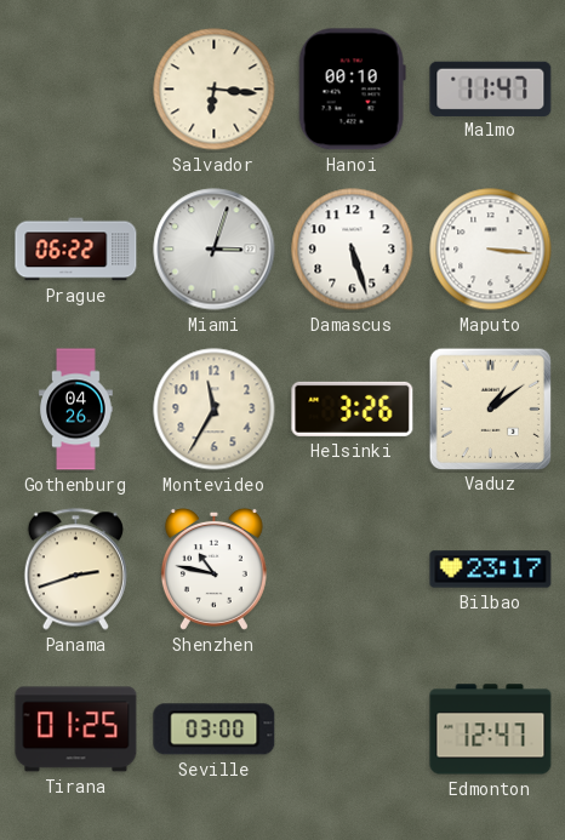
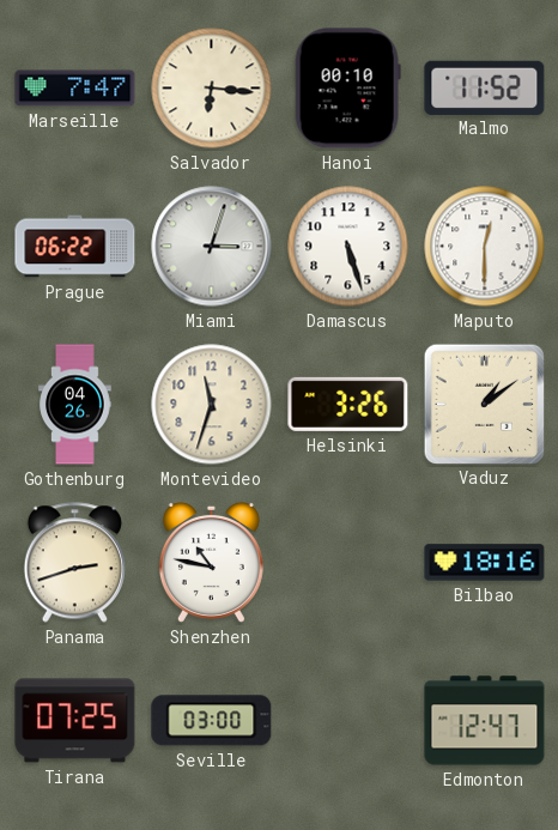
Marseille: none -> 7:47
Malmo: 11:47 -> 11:52
Maputo: 3:16 -> 12:30
Montevideo: 11:35 -> 11:33
Bilbao: 23:17 -> 18:16
Tirana: 01:25 -> 07:25
